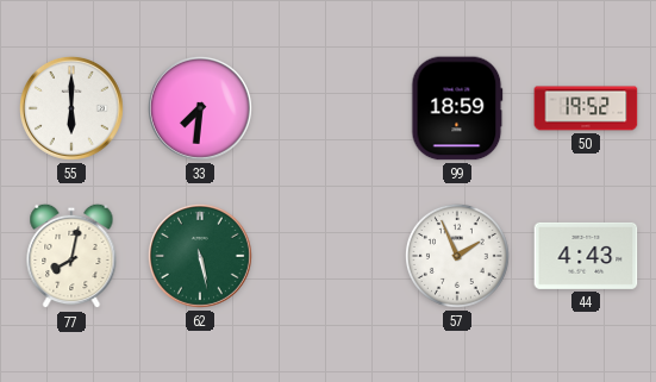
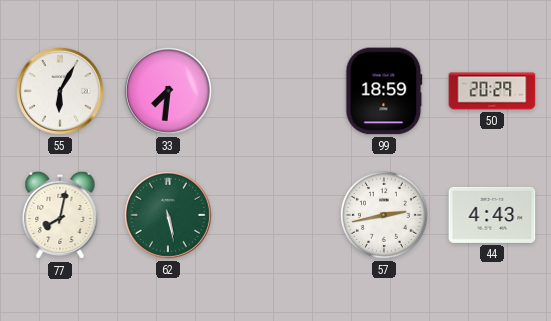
55: 6:00 -> 6:05
50: 19:52 -> 20:29
57: 1:56 -> 2:43
